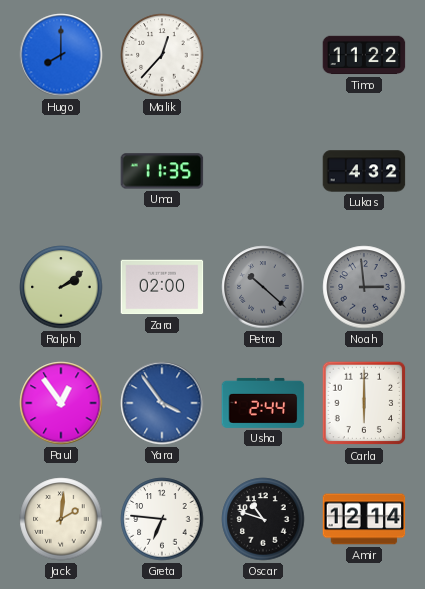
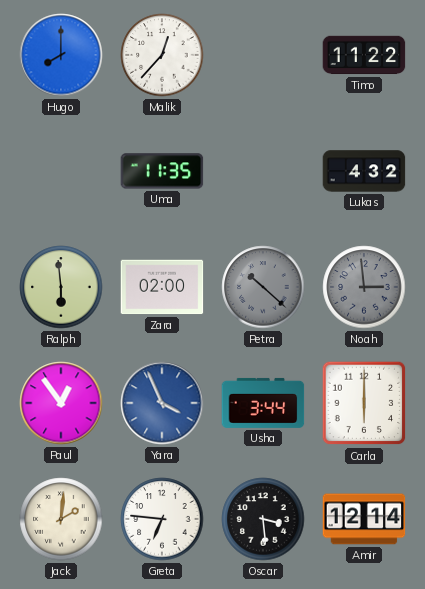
Ralph: 2:09 -> 5:59
Yara: 3:54 -> 3:56
Usha: 2:44 -> 3:44
Oscar: 10:48 -> 3:29
